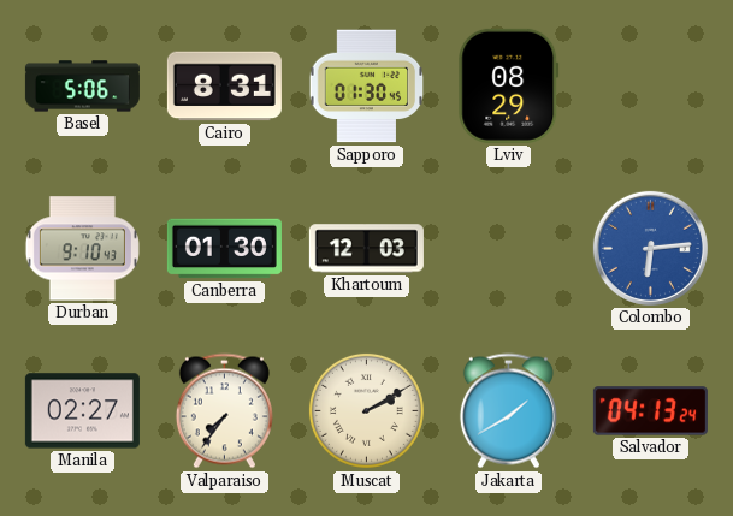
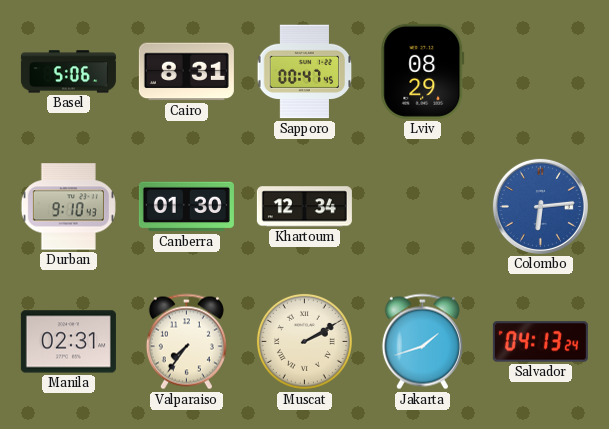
Sapporo: 01:30 -> 00:47
Khartoum: 12:03 -> 12:34
Manila: 02:27 -> 02:31
Jakarta: 1:40 -> 1:42
